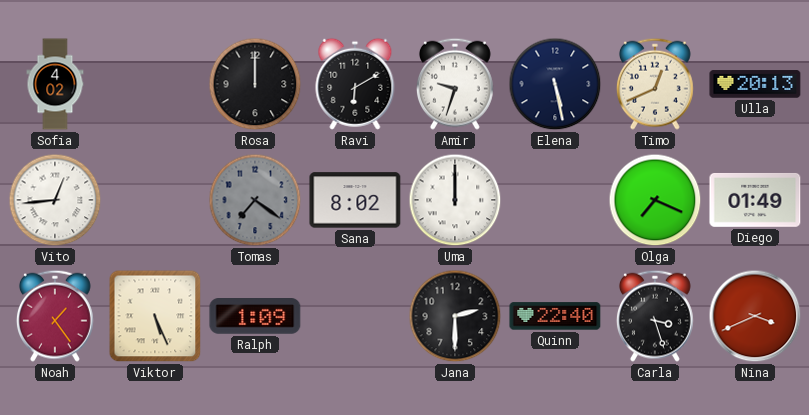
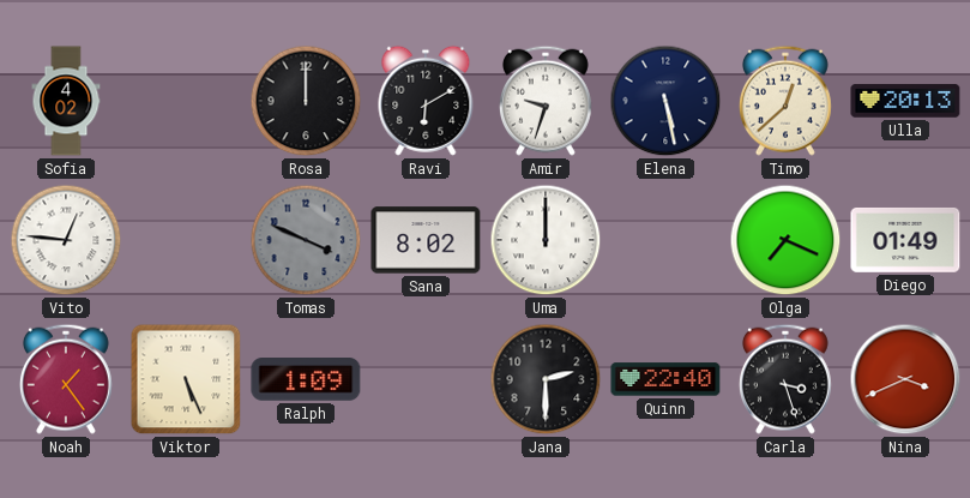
Timo: 12:41 -> 12:38
Vito: 12:44 -> 12:46
Tomas: 7:21 -> 3:49
